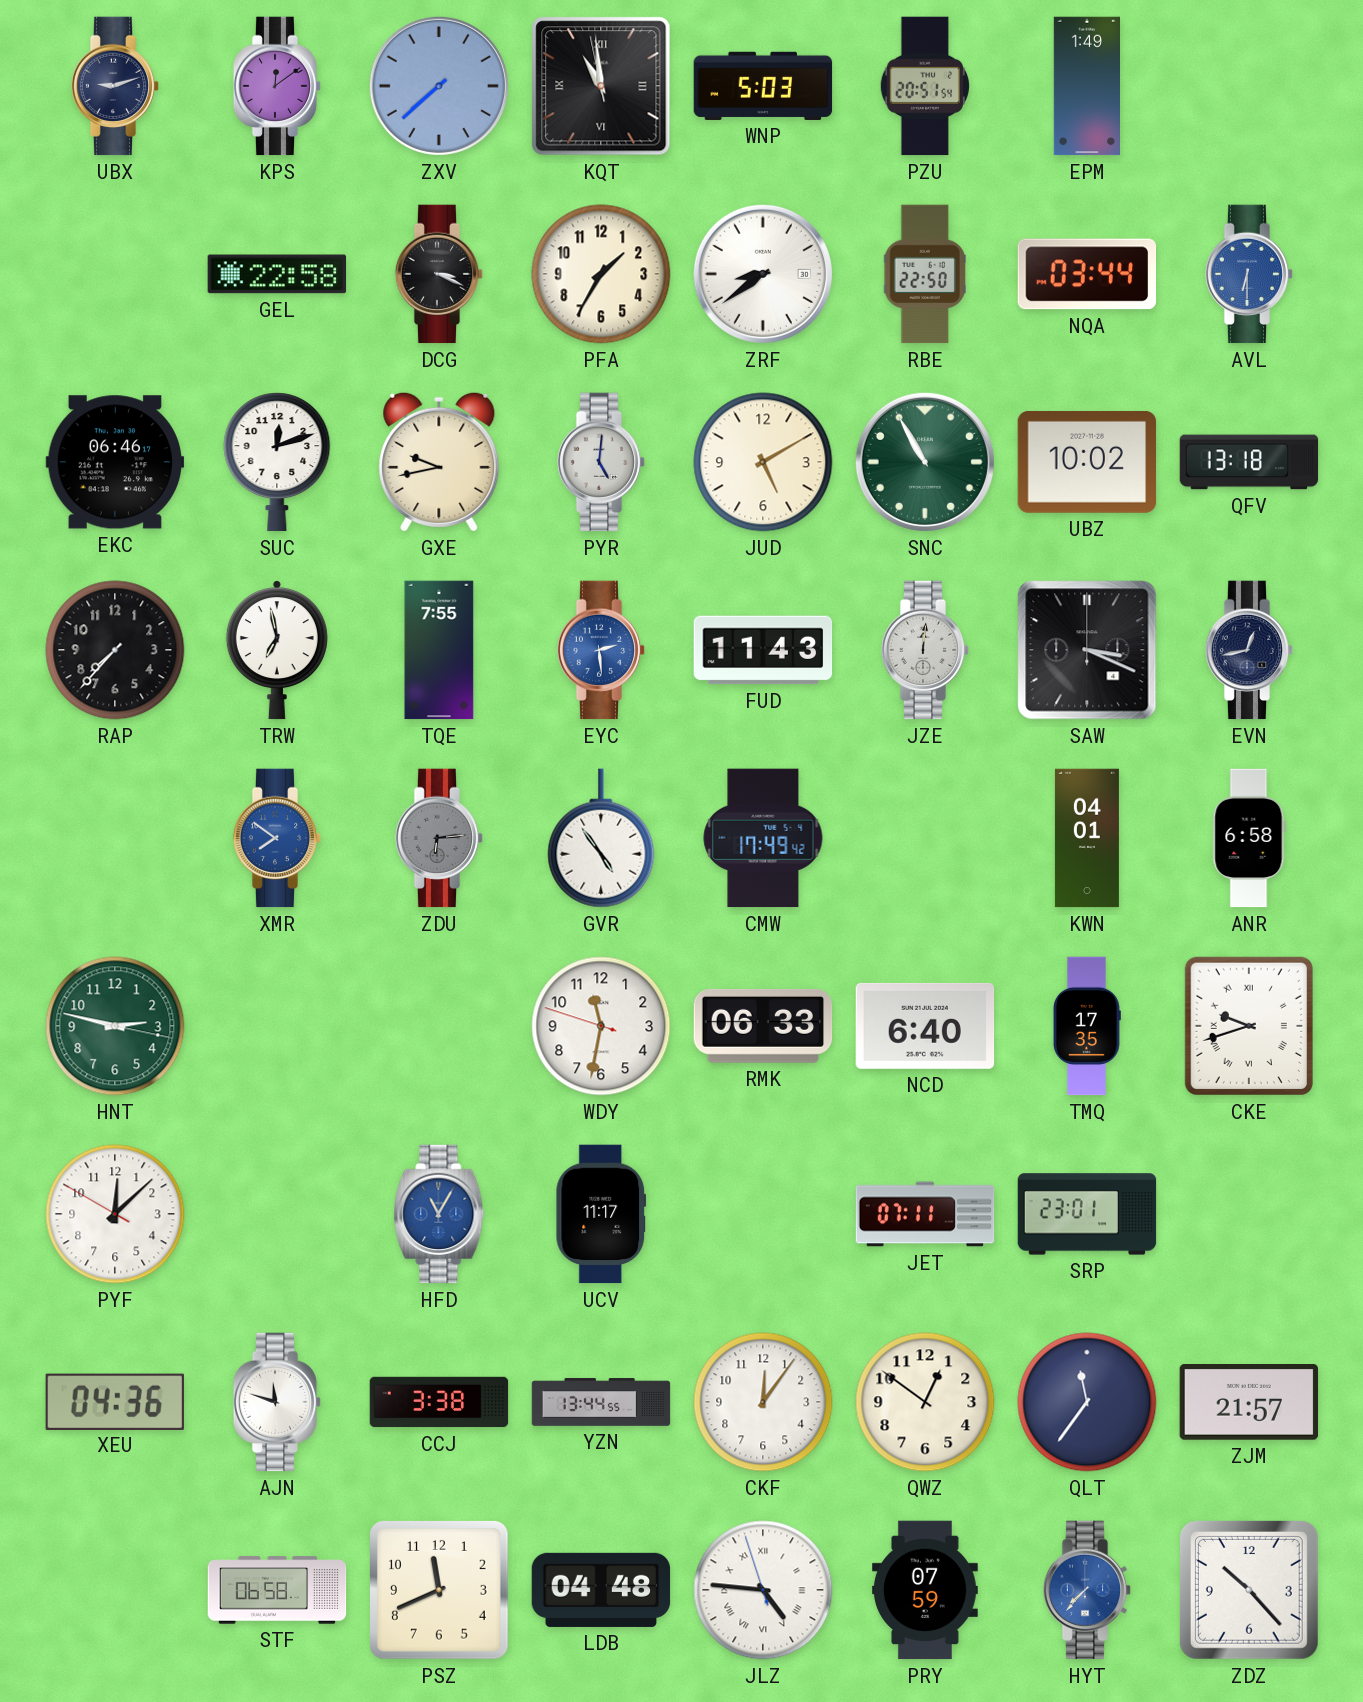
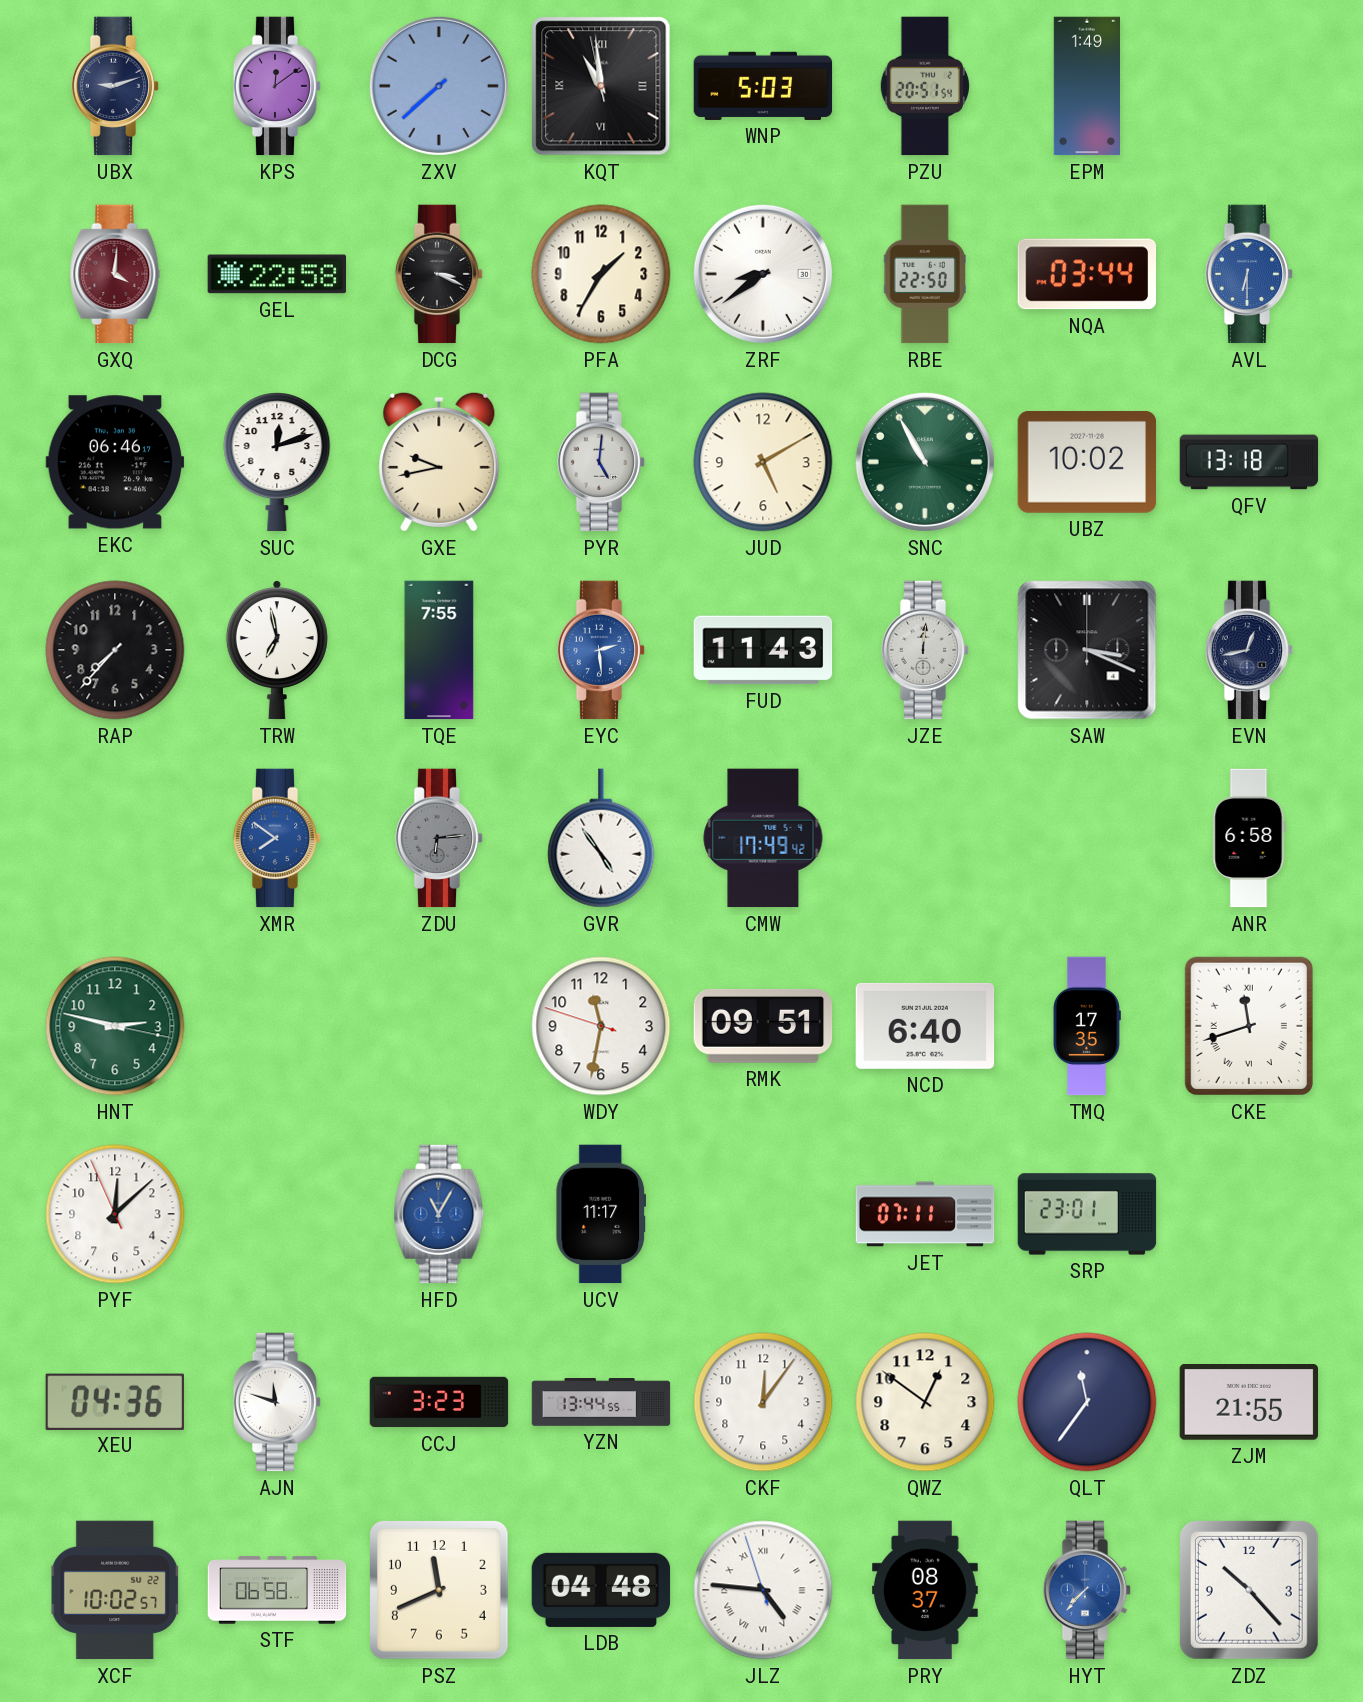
GXQ: none -> 4:01
KWN: 04:01 -> none
RMK: 06:33 -> 09:51
CKE: 9:42 -> 11:42
PYF: 12:07:50 -> 12:07:56
CCJ: 3:38 -> 3:23
ZJM: 21:57 -> 21:55
XCF: none -> 10:02
PRY: 07:59 -> 08:37
